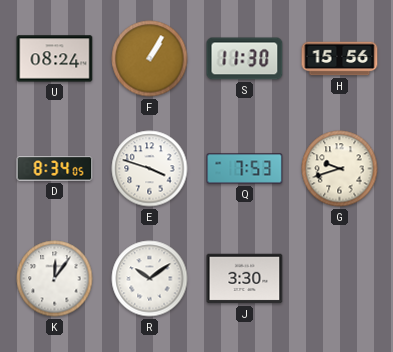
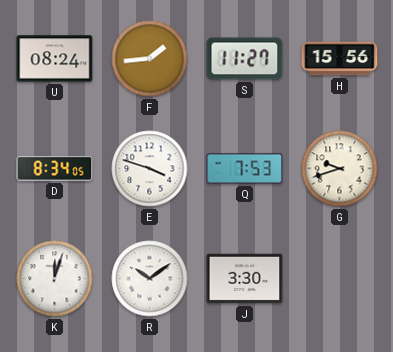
F: 1:05 -> 1:44
S: 11:30 -> 11:27
K: 12:06 -> 12:03
